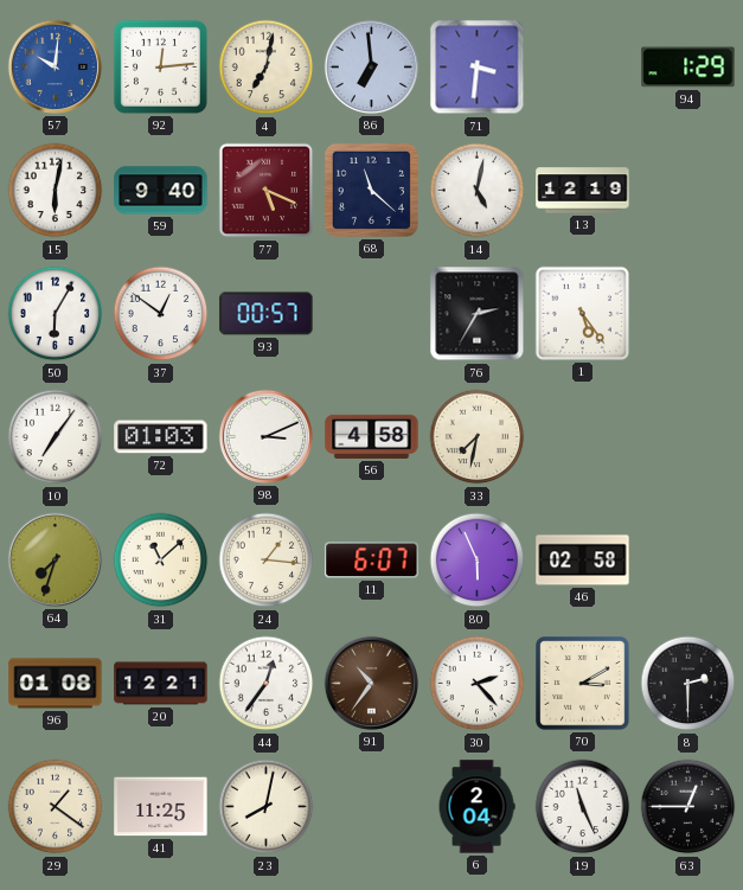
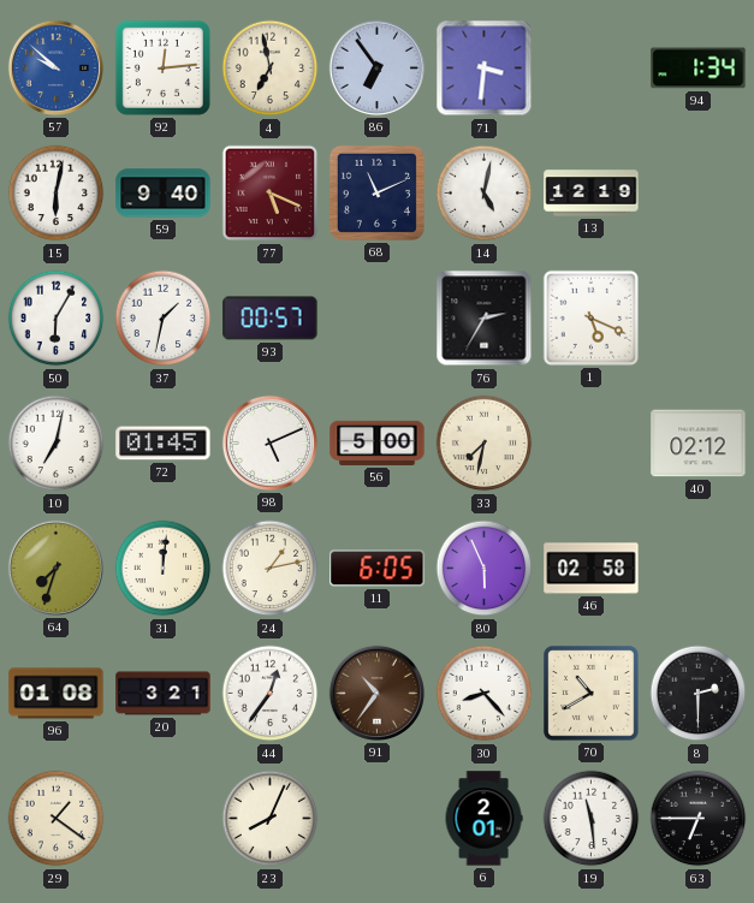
57: 10:01 -> 9:52
4: 7:02 -> 6:58
86: 6:59 -> 6:54
94: 1:29 -> 1:34
68: 11:22 -> 11:11
37: 12:51 -> 1:32
1: 5:24 -> 5:19
10: 7:06 -> 7:02
72: 01:03 -> 01:45
98: 3:11 -> 5:11
56: 4:58 -> 5:00
40: none -> 02:12
31: 11:08 -> 12:01
24: 1:16 -> 1:13
11: 6:07 -> 6:05
20: 12:21 -> 3:21
30: 2:23 -> 8:23
70: 3:10 -> 10:40
41: 11:25 -> none
23: 8:02 -> 8:04
6: 2:04 -> 2:01
19: 11:26 -> 11:29
63: 12:45 -> 6:45
